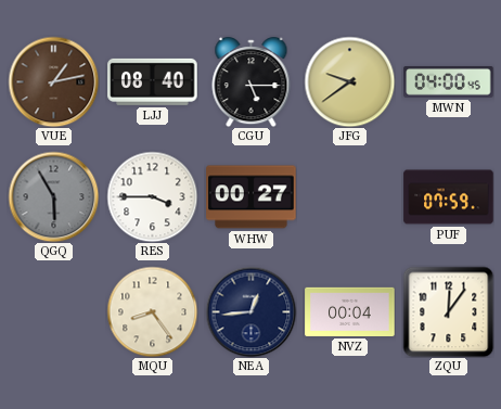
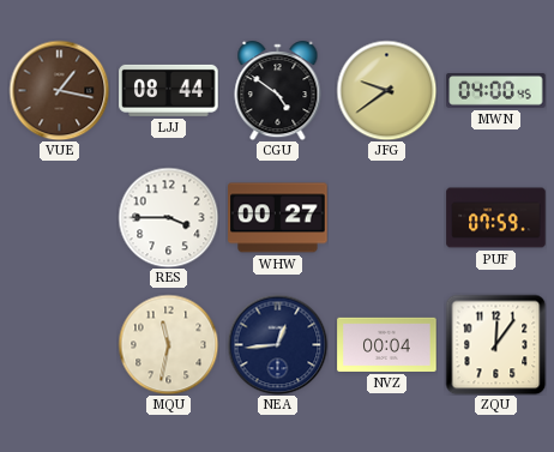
VUE: 1:13 -> 1:17
LJJ: 08:40 -> 08:44
CGU: 5:15 -> 4:51
QGQ: 5:55 -> none
MQU: 8:24 -> 11:32
